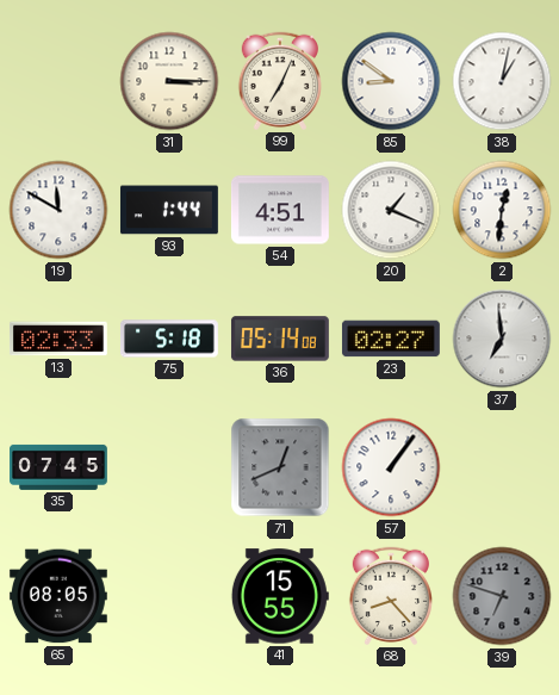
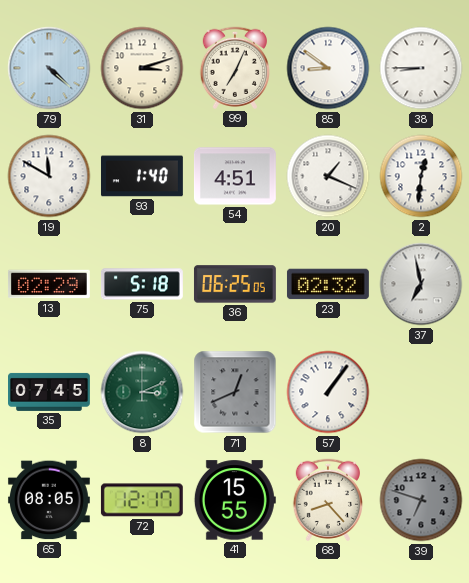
79: none -> 4:22
31: 3:15 -> 3:12
38: 1:02 -> 8:45
93: 1:44 -> 1:40
13: 02:33 -> 02:29
36: 05:14 -> 06:25
23: 02:27 -> 02:32
37: 6:59 -> 6:58
8: none -> 3:11
72: none -> 12:17
